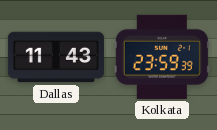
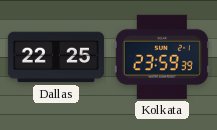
Dallas: 11:43 -> 22:25
